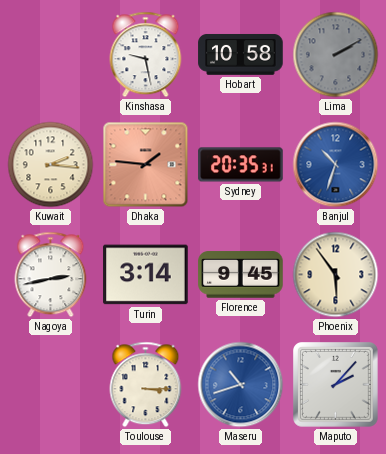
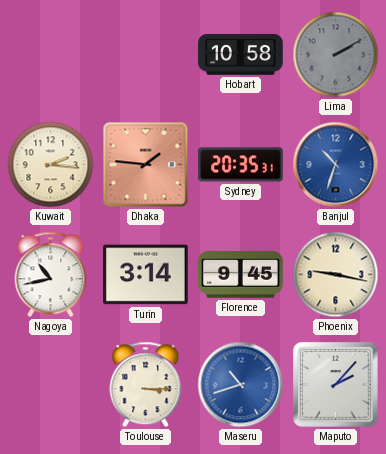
Kinshasa: 9:28 -> none
Nagoya: 2:43 -> 10:43
Phoenix: 5:54 -> 9:17
